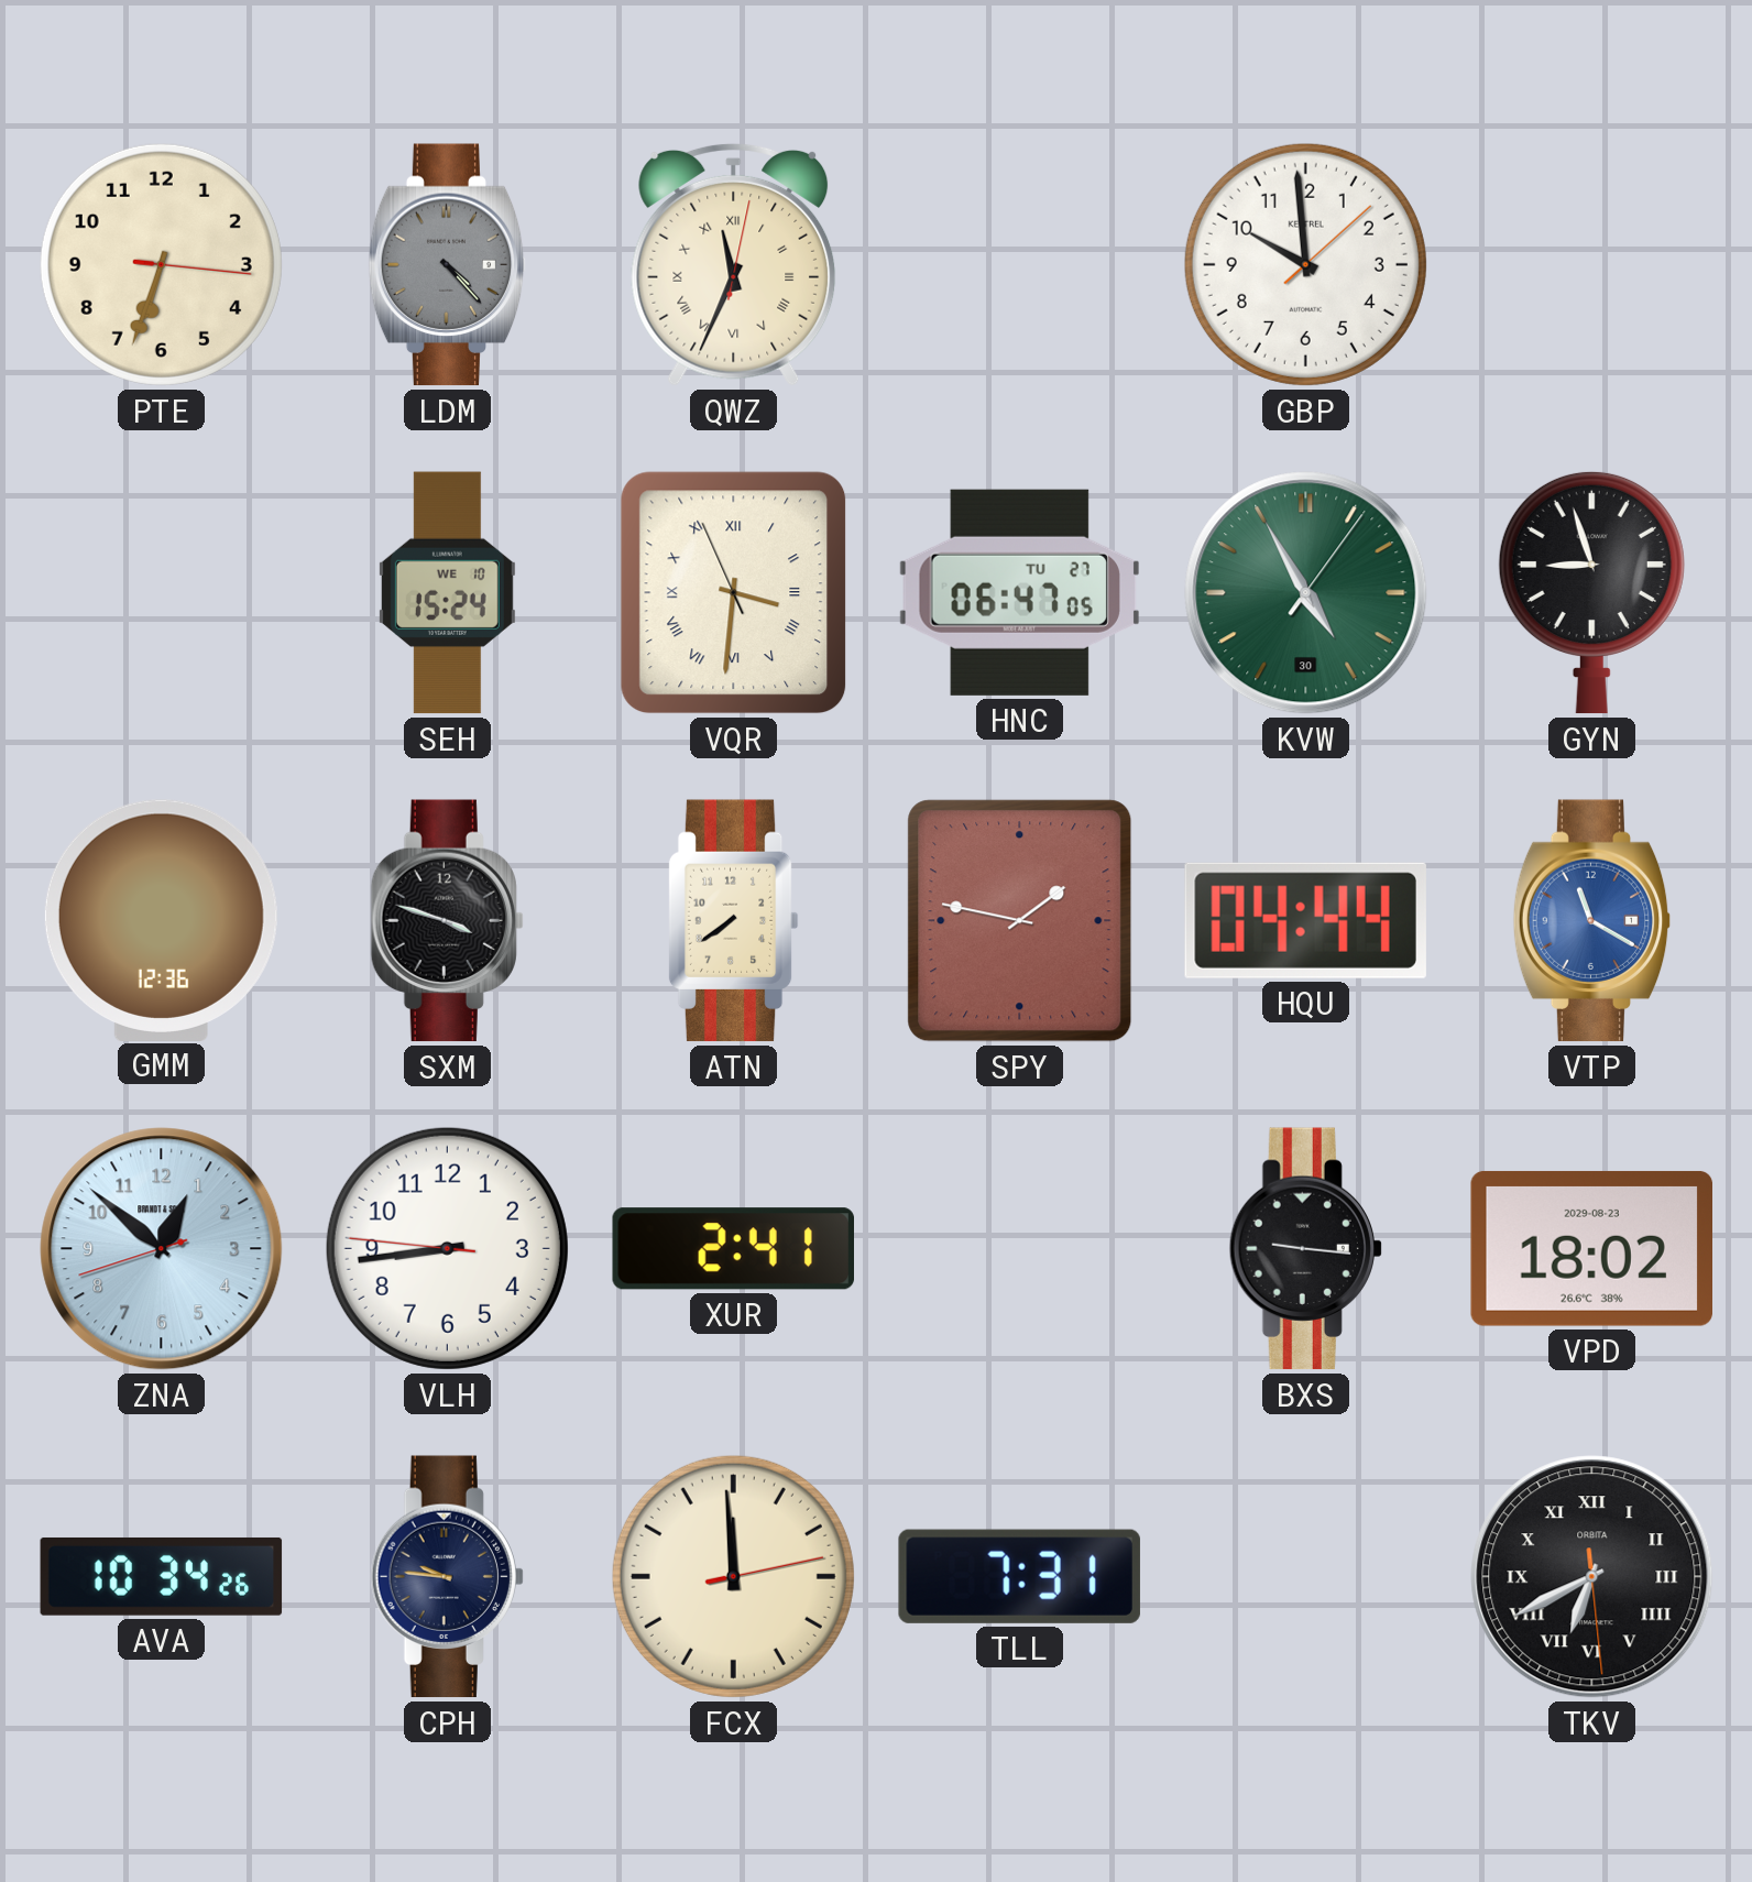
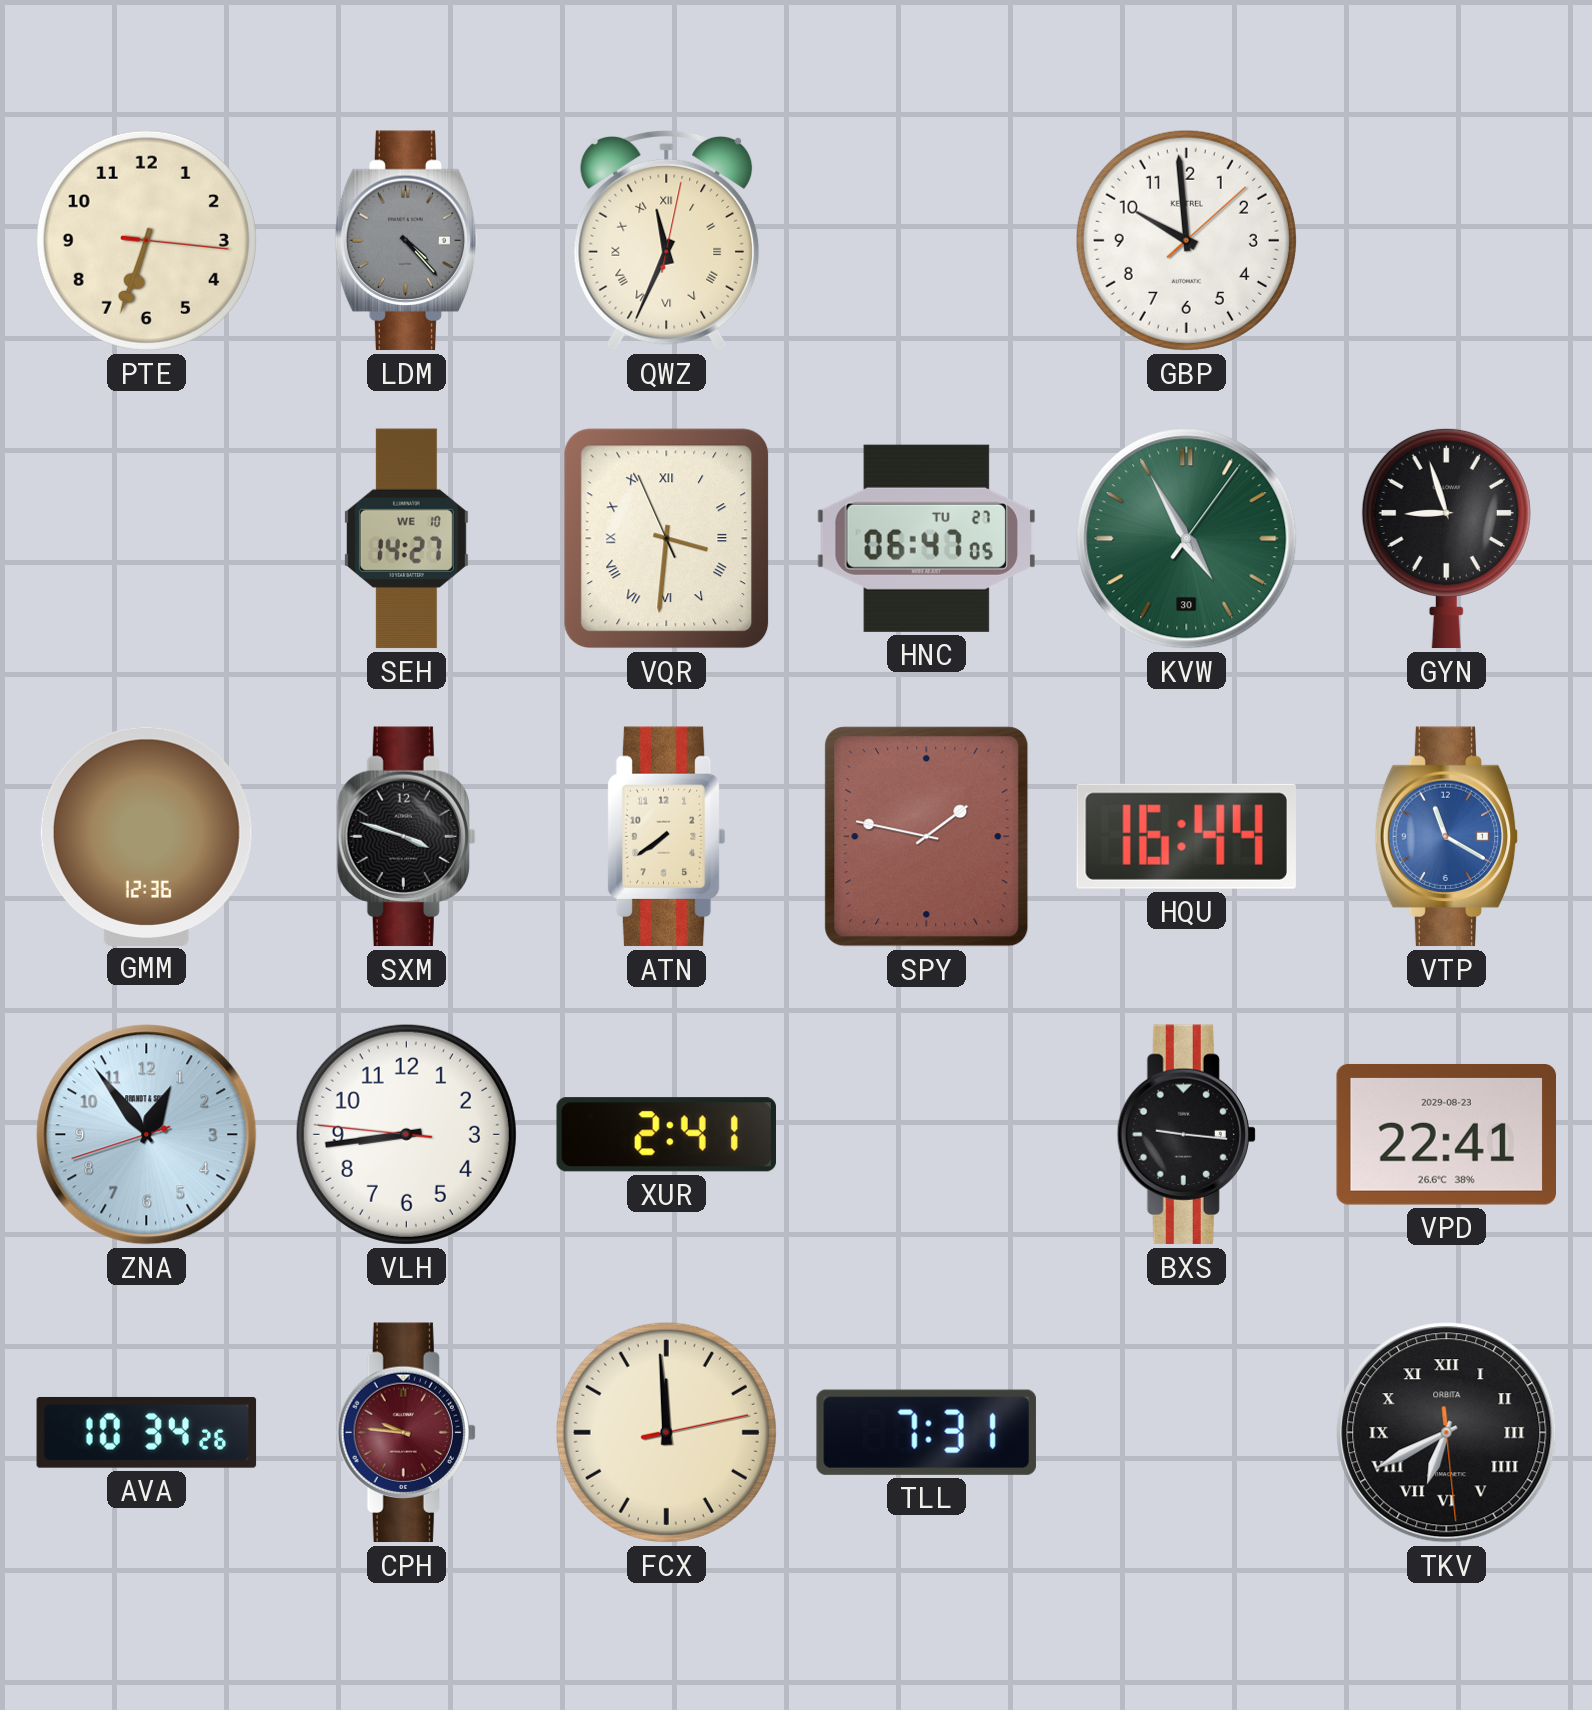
SEH: 15:24 -> 14:27
HQU: 04:44 -> 16:44
ZNA: 12:51 -> 12:53
VPD: 18:02 -> 22:41
CPH dial: navy -> burgundy
